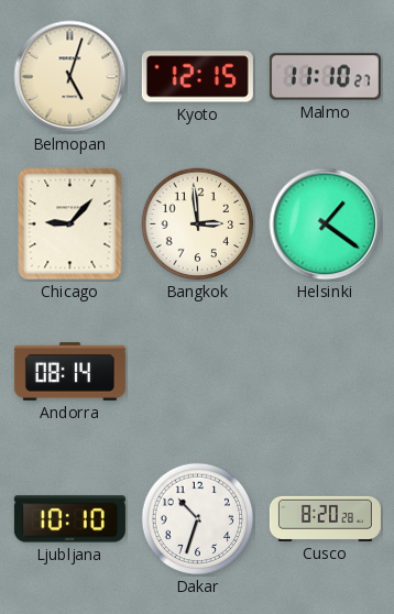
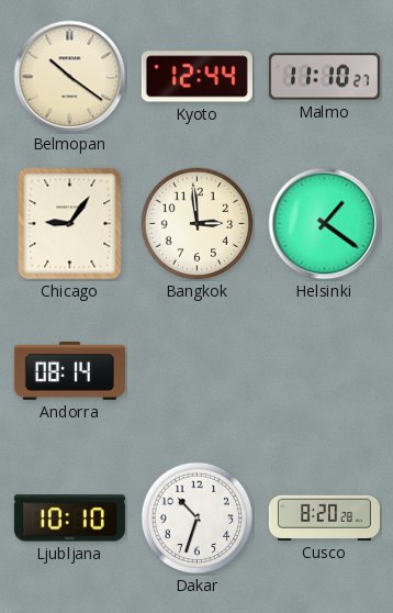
Belmopan: 5:03 -> 10:21
Kyoto: 12:15 -> 12:44
Chicago: 9:07 -> 9:06
